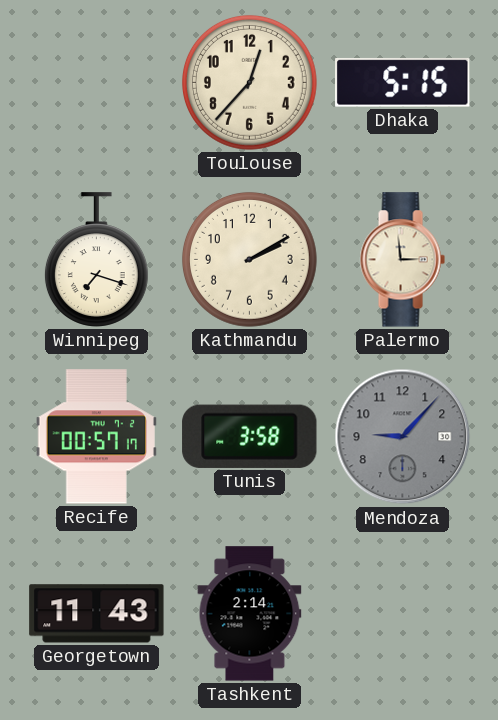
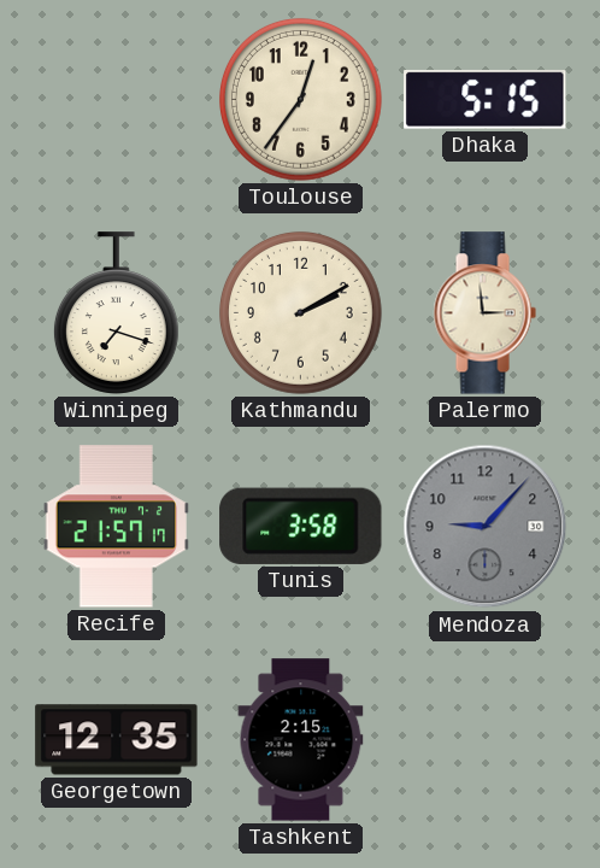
Toulouse: 12:37 -> 12:36
Recife: 00:57 -> 21:57
Georgetown: 11:43 -> 12:35
Tashkent: 2:14 -> 2:15
